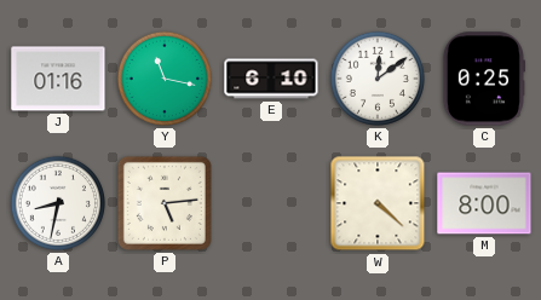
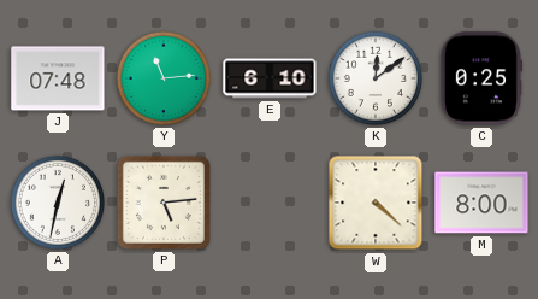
J: 01:16 -> 07:48
Y: 11:17 -> 11:14
A: 8:32 -> 12:32
